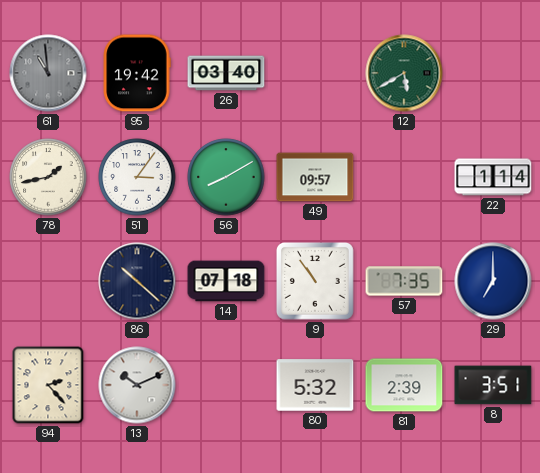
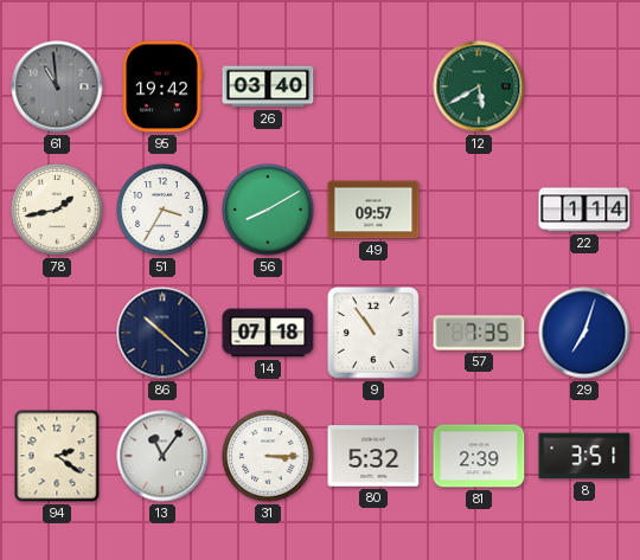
51: 3:06 -> 3:35
29: 7:00 -> 7:03
94: 2:23 -> 2:21
13: 10:11 -> 11:06
31: none -> 3:15
